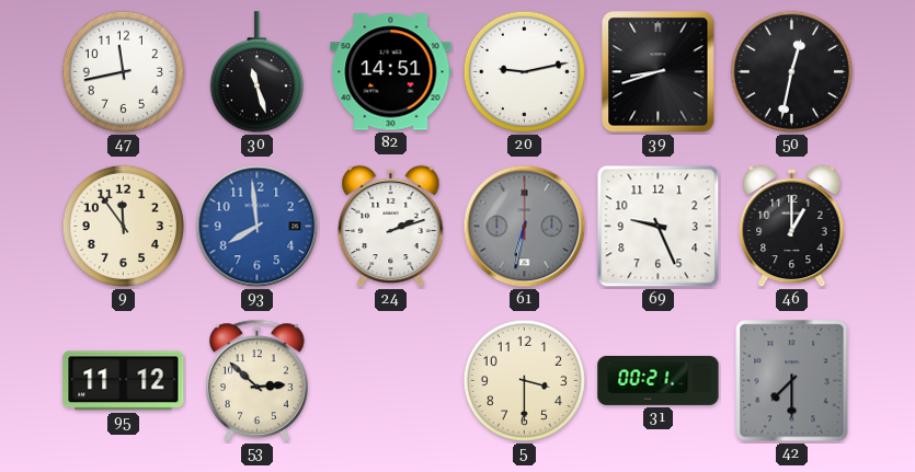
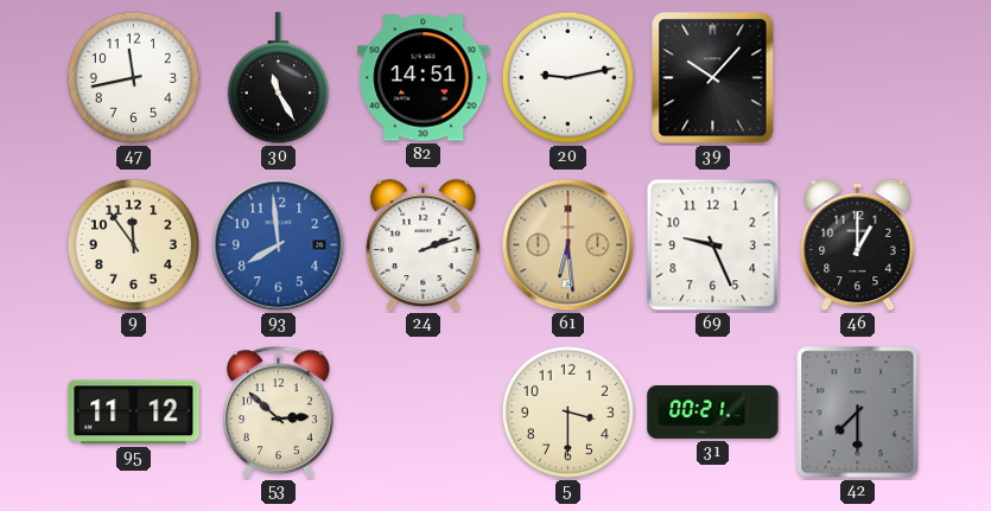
30: 11:27 -> 11:25
39: 8:42 -> 10:07
50: 12:32 -> none
61: 6:32 -> 6:29
61 dial: grey -> champagne
